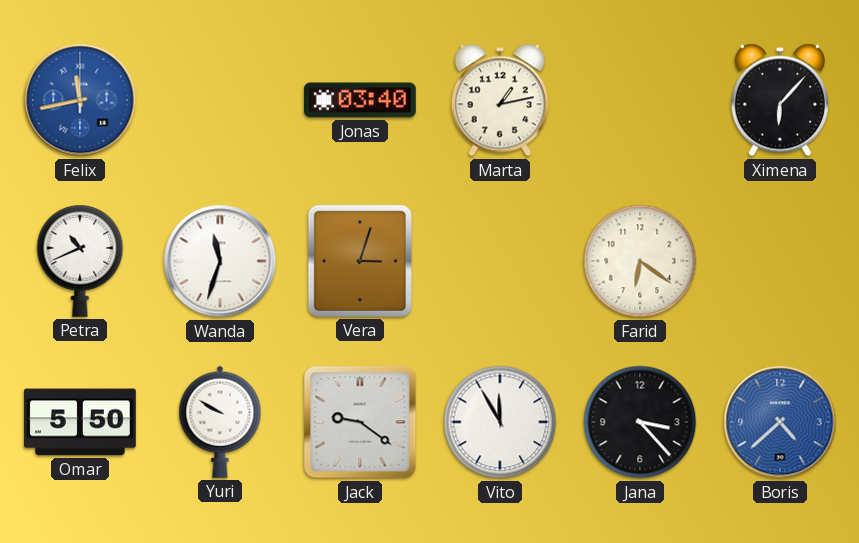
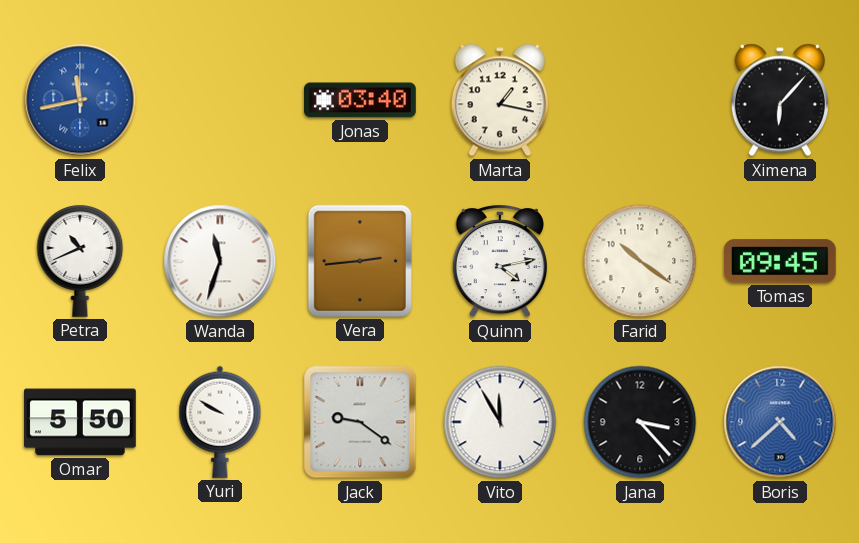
Marta: 1:13 -> 1:17
Vera: 3:03 -> 2:44
Quinn: none -> 4:13
Farid: 6:21 -> 10:21
Tomas: none -> 09:45
